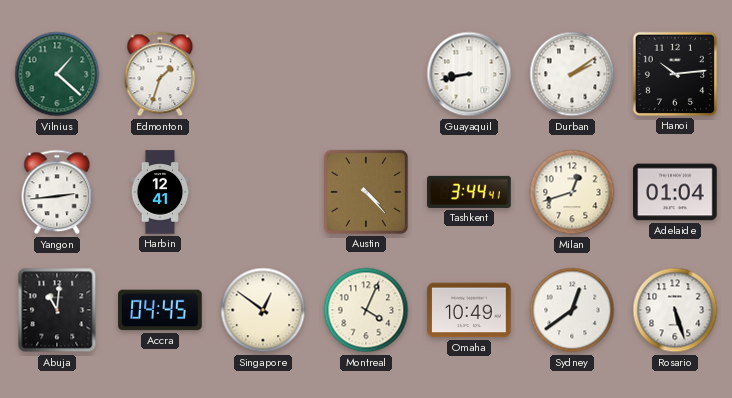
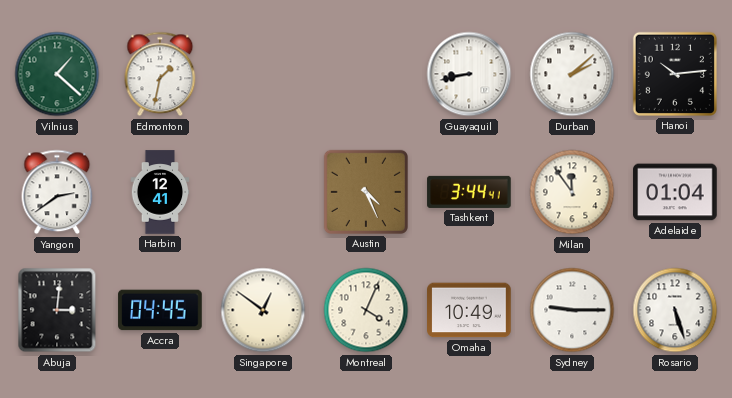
Edmonton: 1:33 -> 1:32
Durban: 2:09 -> 2:08
Yangon: 2:44 -> 2:39
Austin: 4:23 -> 4:26
Milan: 12:42 -> 11:54
Abuja: 11:01 -> 3:01
Sydney: 12:39 -> 9:15
